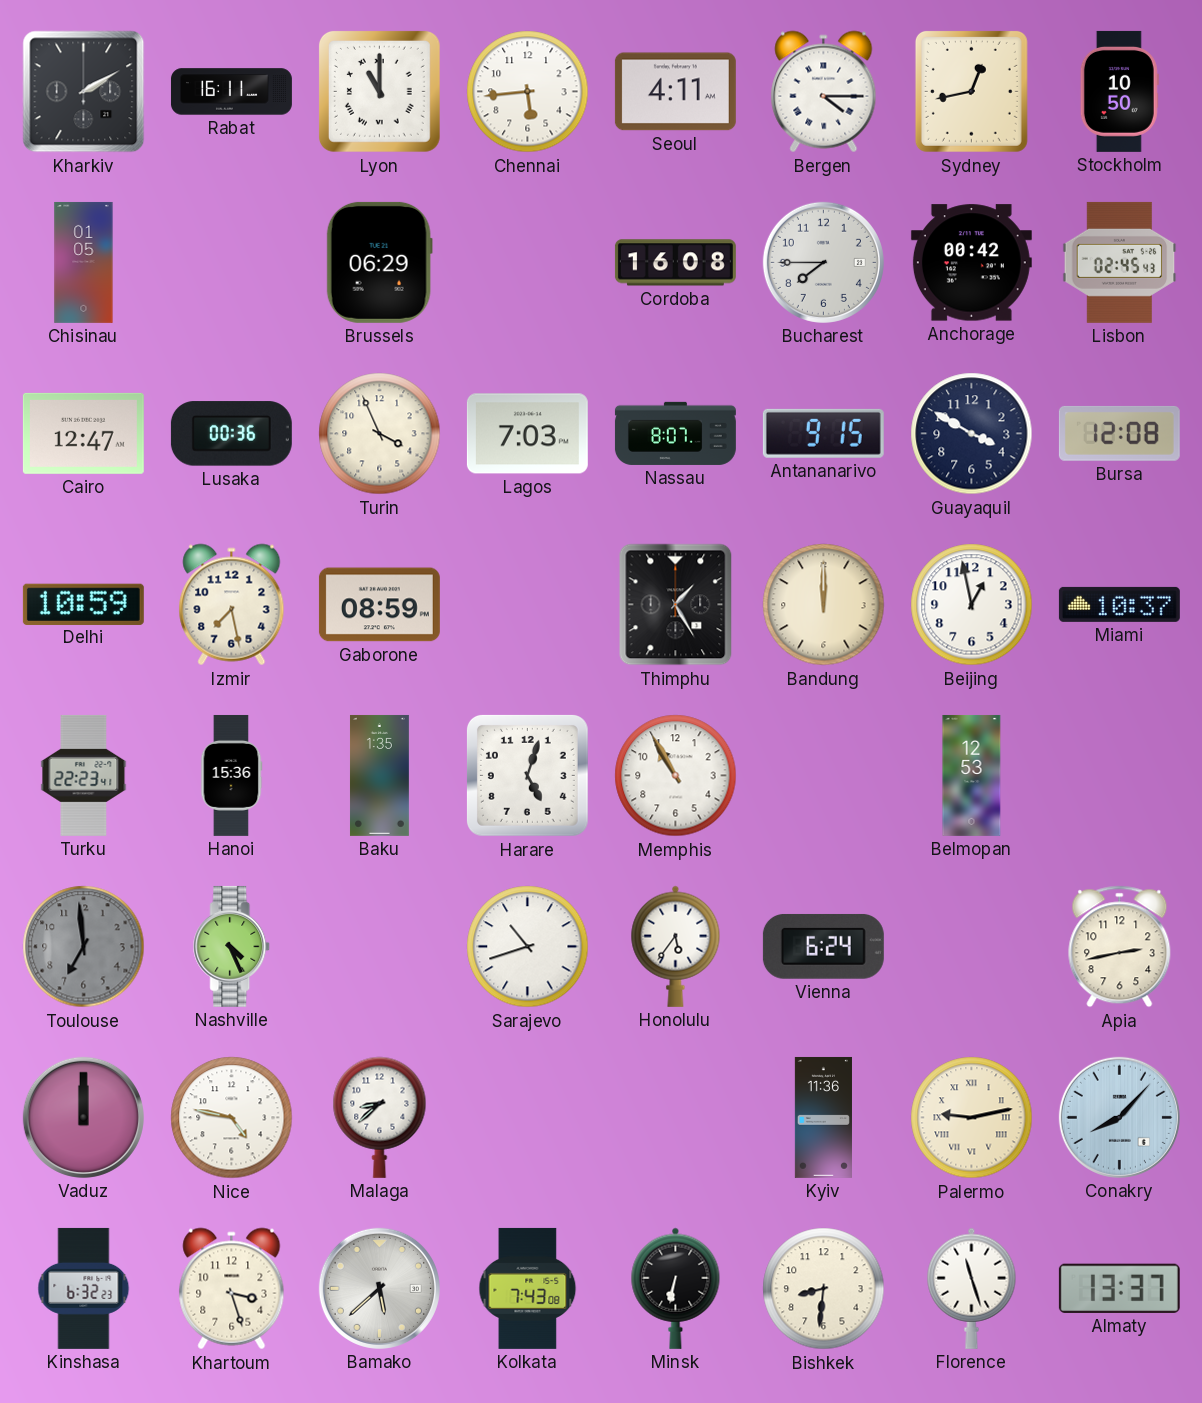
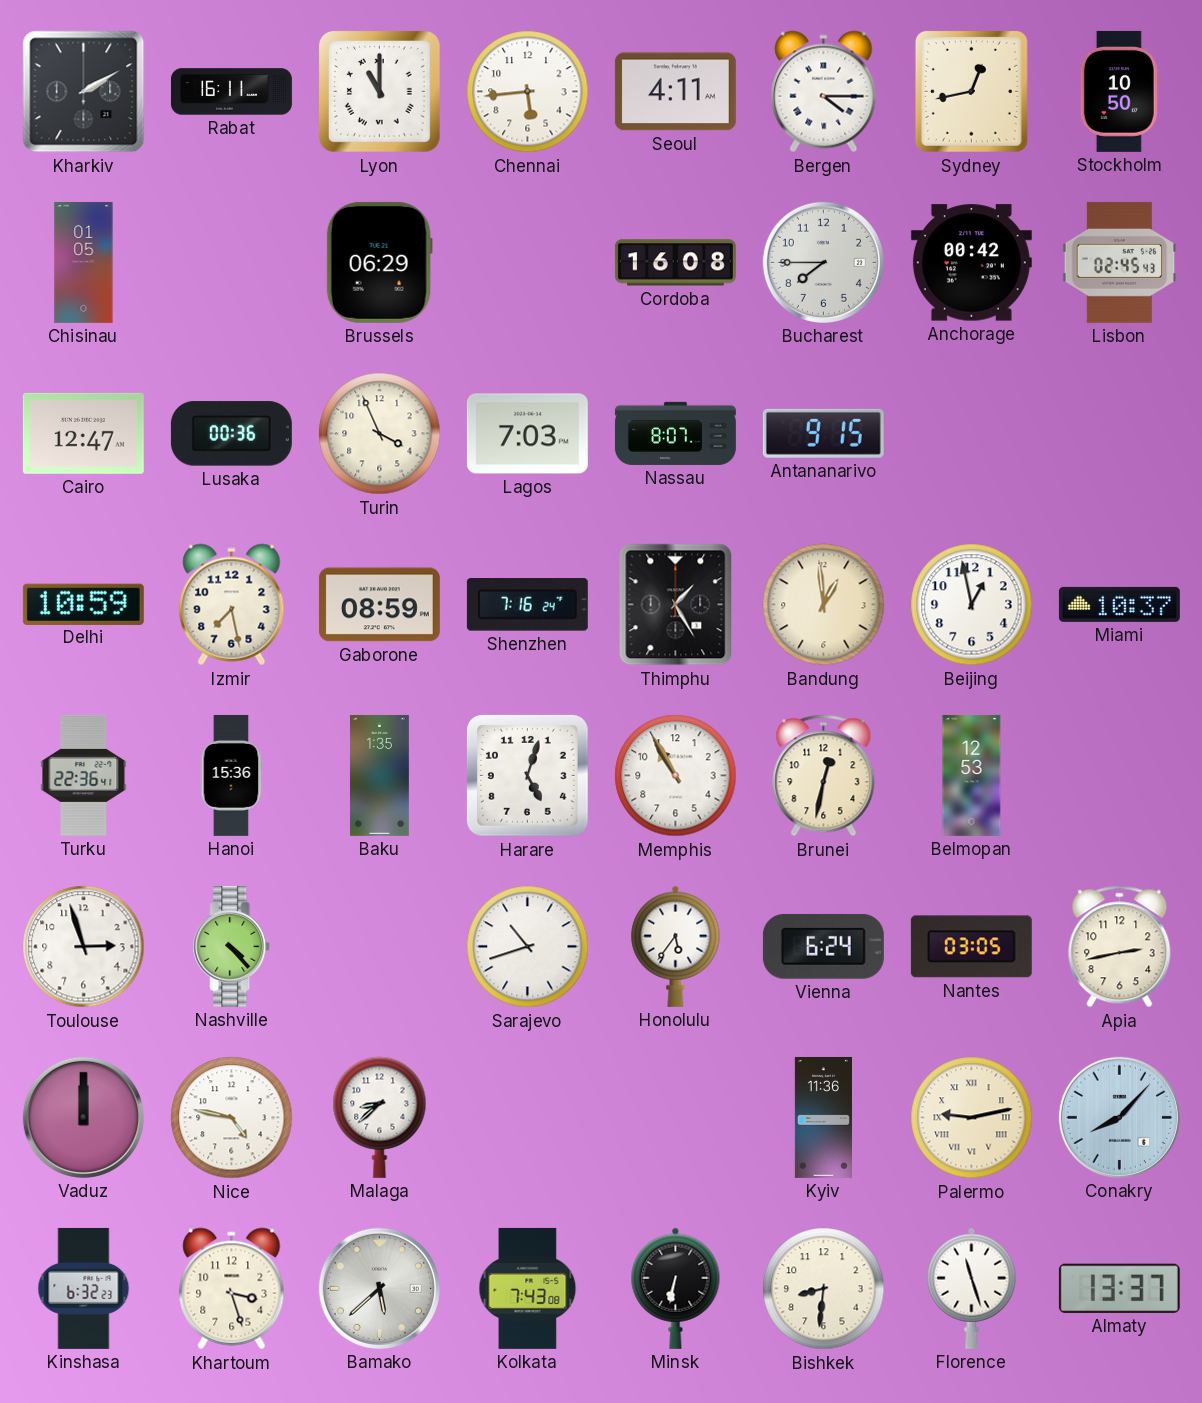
Guayaquil: 3:50 -> none
Bursa: 12:08 -> none
Shenzhen: none -> 7:16
Bandung: 12:00 -> 12:59
Turku: 22:23 -> 22:36
Brunei: none -> 12:32
Toulouse: 6:59 -> 2:57
Toulouse dial: grey -> white
Nashville: 4:26 -> 4:23
Nantes: none -> 03:05
